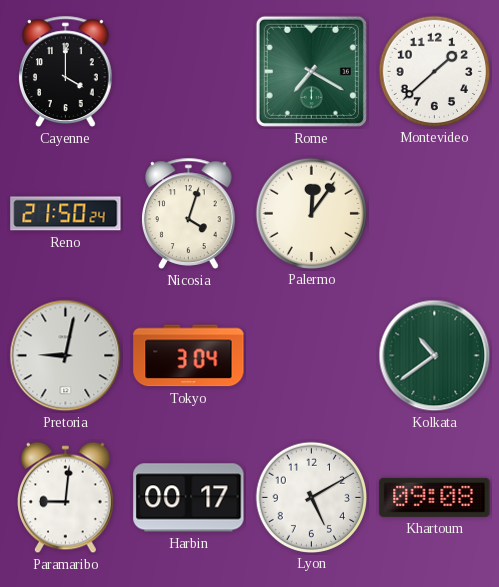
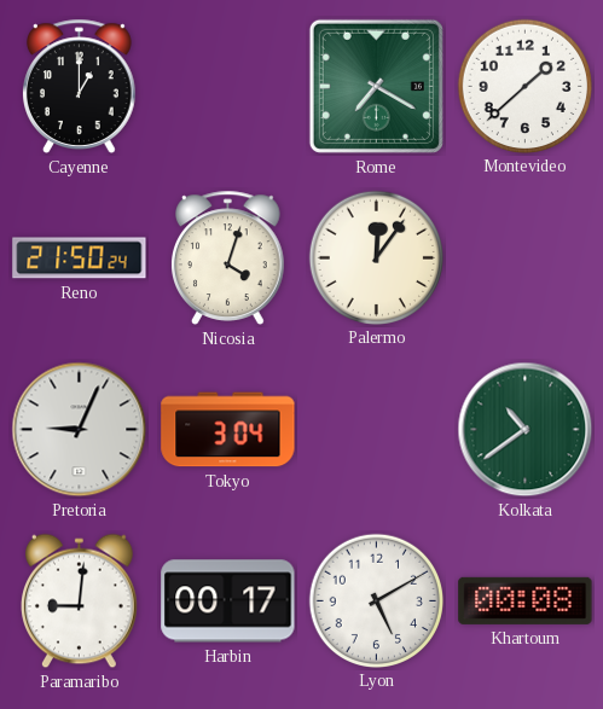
Cayenne: 4:00 -> 1:00
Pretoria: 9:02 -> 9:04
Khartoum: 09:08 -> 00:08
